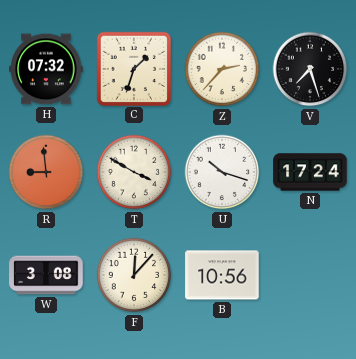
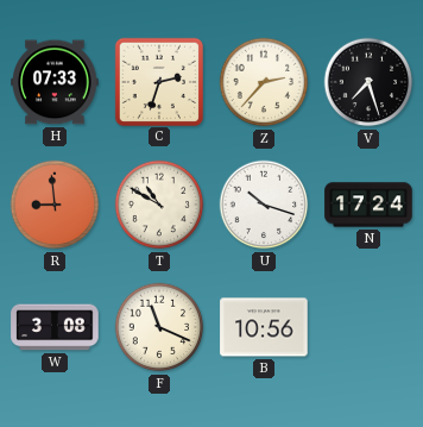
H: 07:32 -> 07:33
C: 1:33 -> 2:33
T: 3:50 -> 10:50
F: 12:07 -> 11:19
